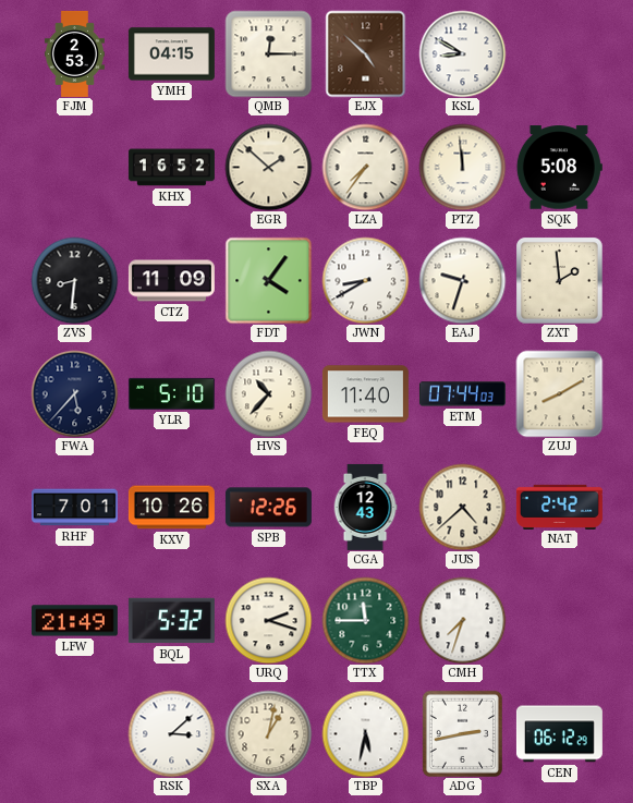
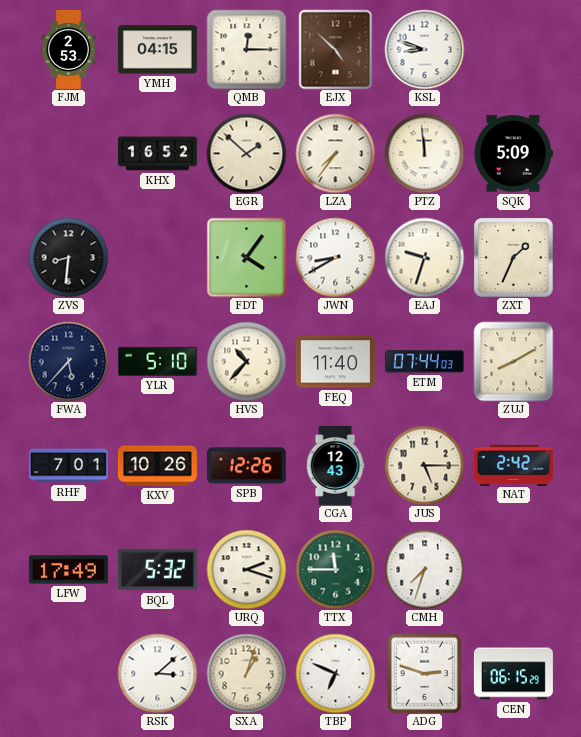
KSL: 8:50 -> 8:48
SQK: 5:08 -> 5:09
CTZ: 11:09 -> none
ZXT: 1:59 -> 1:34
JUS: 4:38 -> 5:15
LFW: 21:49 -> 17:49
SXA: 1:02 -> 1:03
TBP: 5:32 -> 6:49
ADG: 2:43 -> 2:48
CEN: 06:12 -> 06:15
